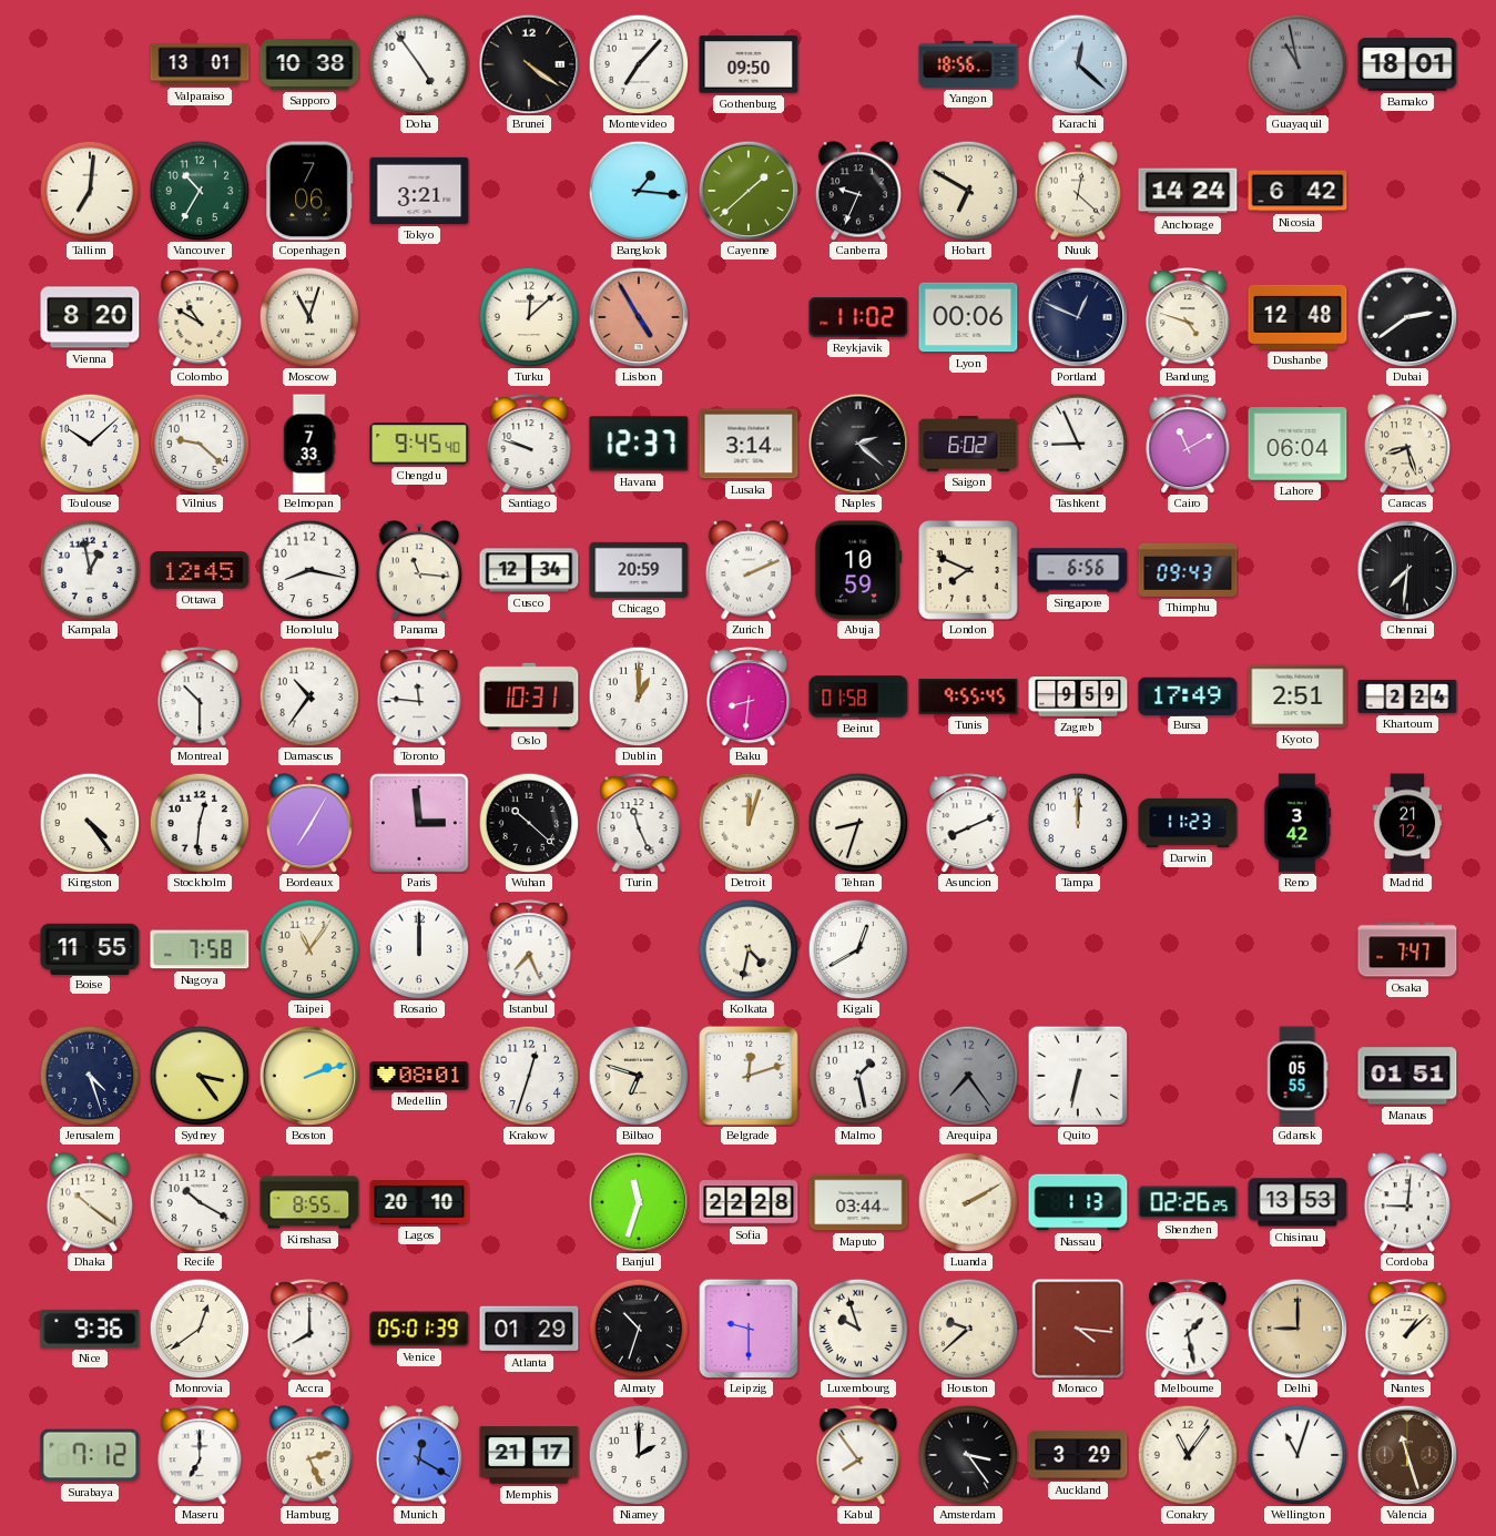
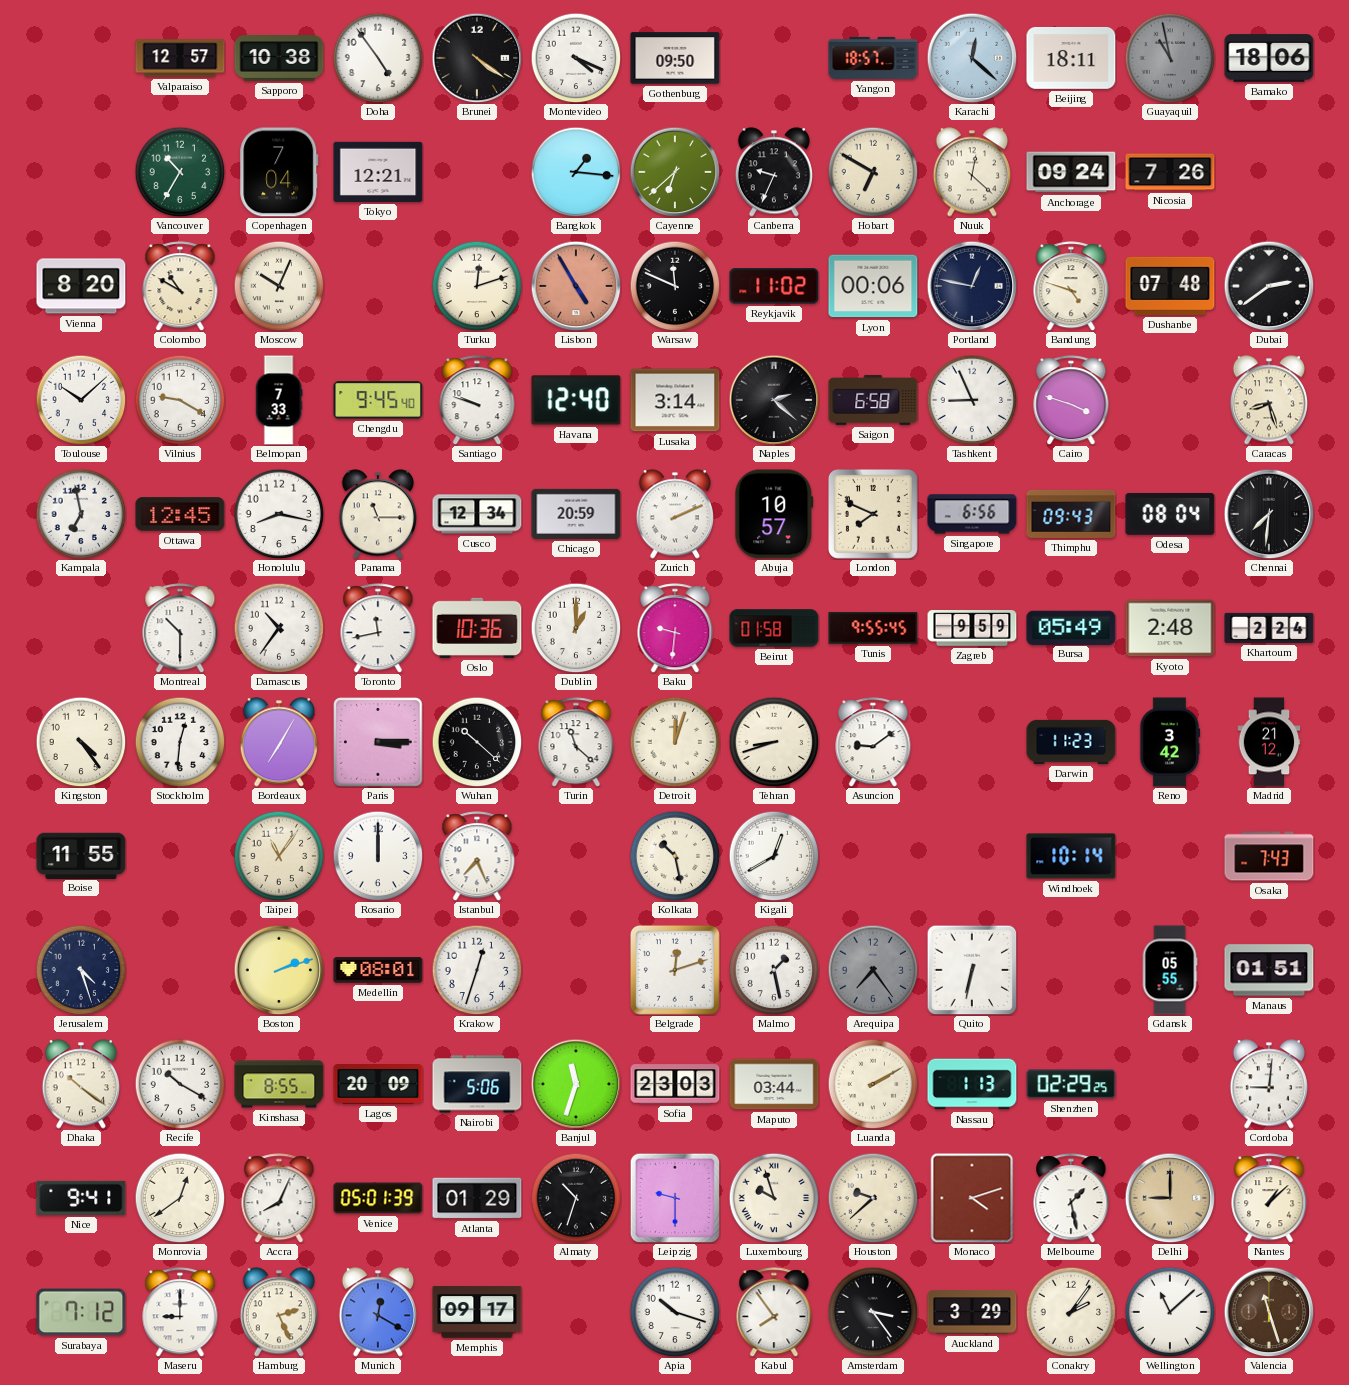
Valparaiso: 13:01 -> 12:57
Montevideo: 7:07 -> 4:19
Yangon: 18:56 -> 18:57
Beijing: none -> 18:11
Bamako: 18:01 -> 18:06
Tallinn: 7:01 -> none
Copenhagen: 7:06 -> 7:04
Tokyo: 3:21 -> 12:21
Cayenne: 1:38 -> 6:38
Anchorage: 14:24 -> 09:24
Nicosia: 6:42 -> 7:26
Moscow: 11:03 -> 10:04
Turku: 12:08 -> 12:12
Warsaw: none -> 11:49
Portland: 12:49 -> 12:47
Dushanbe: 12:48 -> 07:48
Vilnius: 9:22 -> 9:20
Havana: 12:37 -> 12:40
Saigon: 6:02 -> 6:58
Cairo: 11:10 -> 3:48
Lahore: 06:04 -> none
Kampala: 12:58 -> 6:58
Panama: 11:16 -> 11:15
Abuja: 10:59 -> 10:57
Odesa: none -> 08:04
Toronto: 11:46 -> 11:43
Oslo: 10:31 -> 10:36
Baku: 8:31 -> 9:31
Bursa: 17:49 -> 05:49
Kyoto: 2:51 -> 2:48
Paris: 2:59 -> 3:15
Turin: 11:26 -> 11:22
Tehran: 8:33 -> 8:42
Asuncion: 8:11 -> 9:09
Tampa: 12:00 -> none
Nagoya: 7:58 -> none
Kolkata: 4:32 -> 10:28
Windhoek: none -> 10:14
Osaka: 7:47 -> 7:43
Sydney: 3:24 -> none
Bilbao: 6:48 -> none
Lagos: 20:10 -> 20:09
Nairobi: none -> 5:06
Sofia: 22:28 -> 23:03
Shenzhen: 02:26 -> 02:29
Chisinau: 13:53 -> none
Nice: 9:36 -> 9:41
Accra: 8:00 -> 8:04
Monaco: 4:16 -> 4:12
Maseru: 7:00 -> 9:00
Memphis: 21:17 -> 09:17
Niamey: 2:00 -> none
Apia: none -> 10:18
Conakry: 11:06 -> 2:06
Wellington: 11:03 -> 11:08
